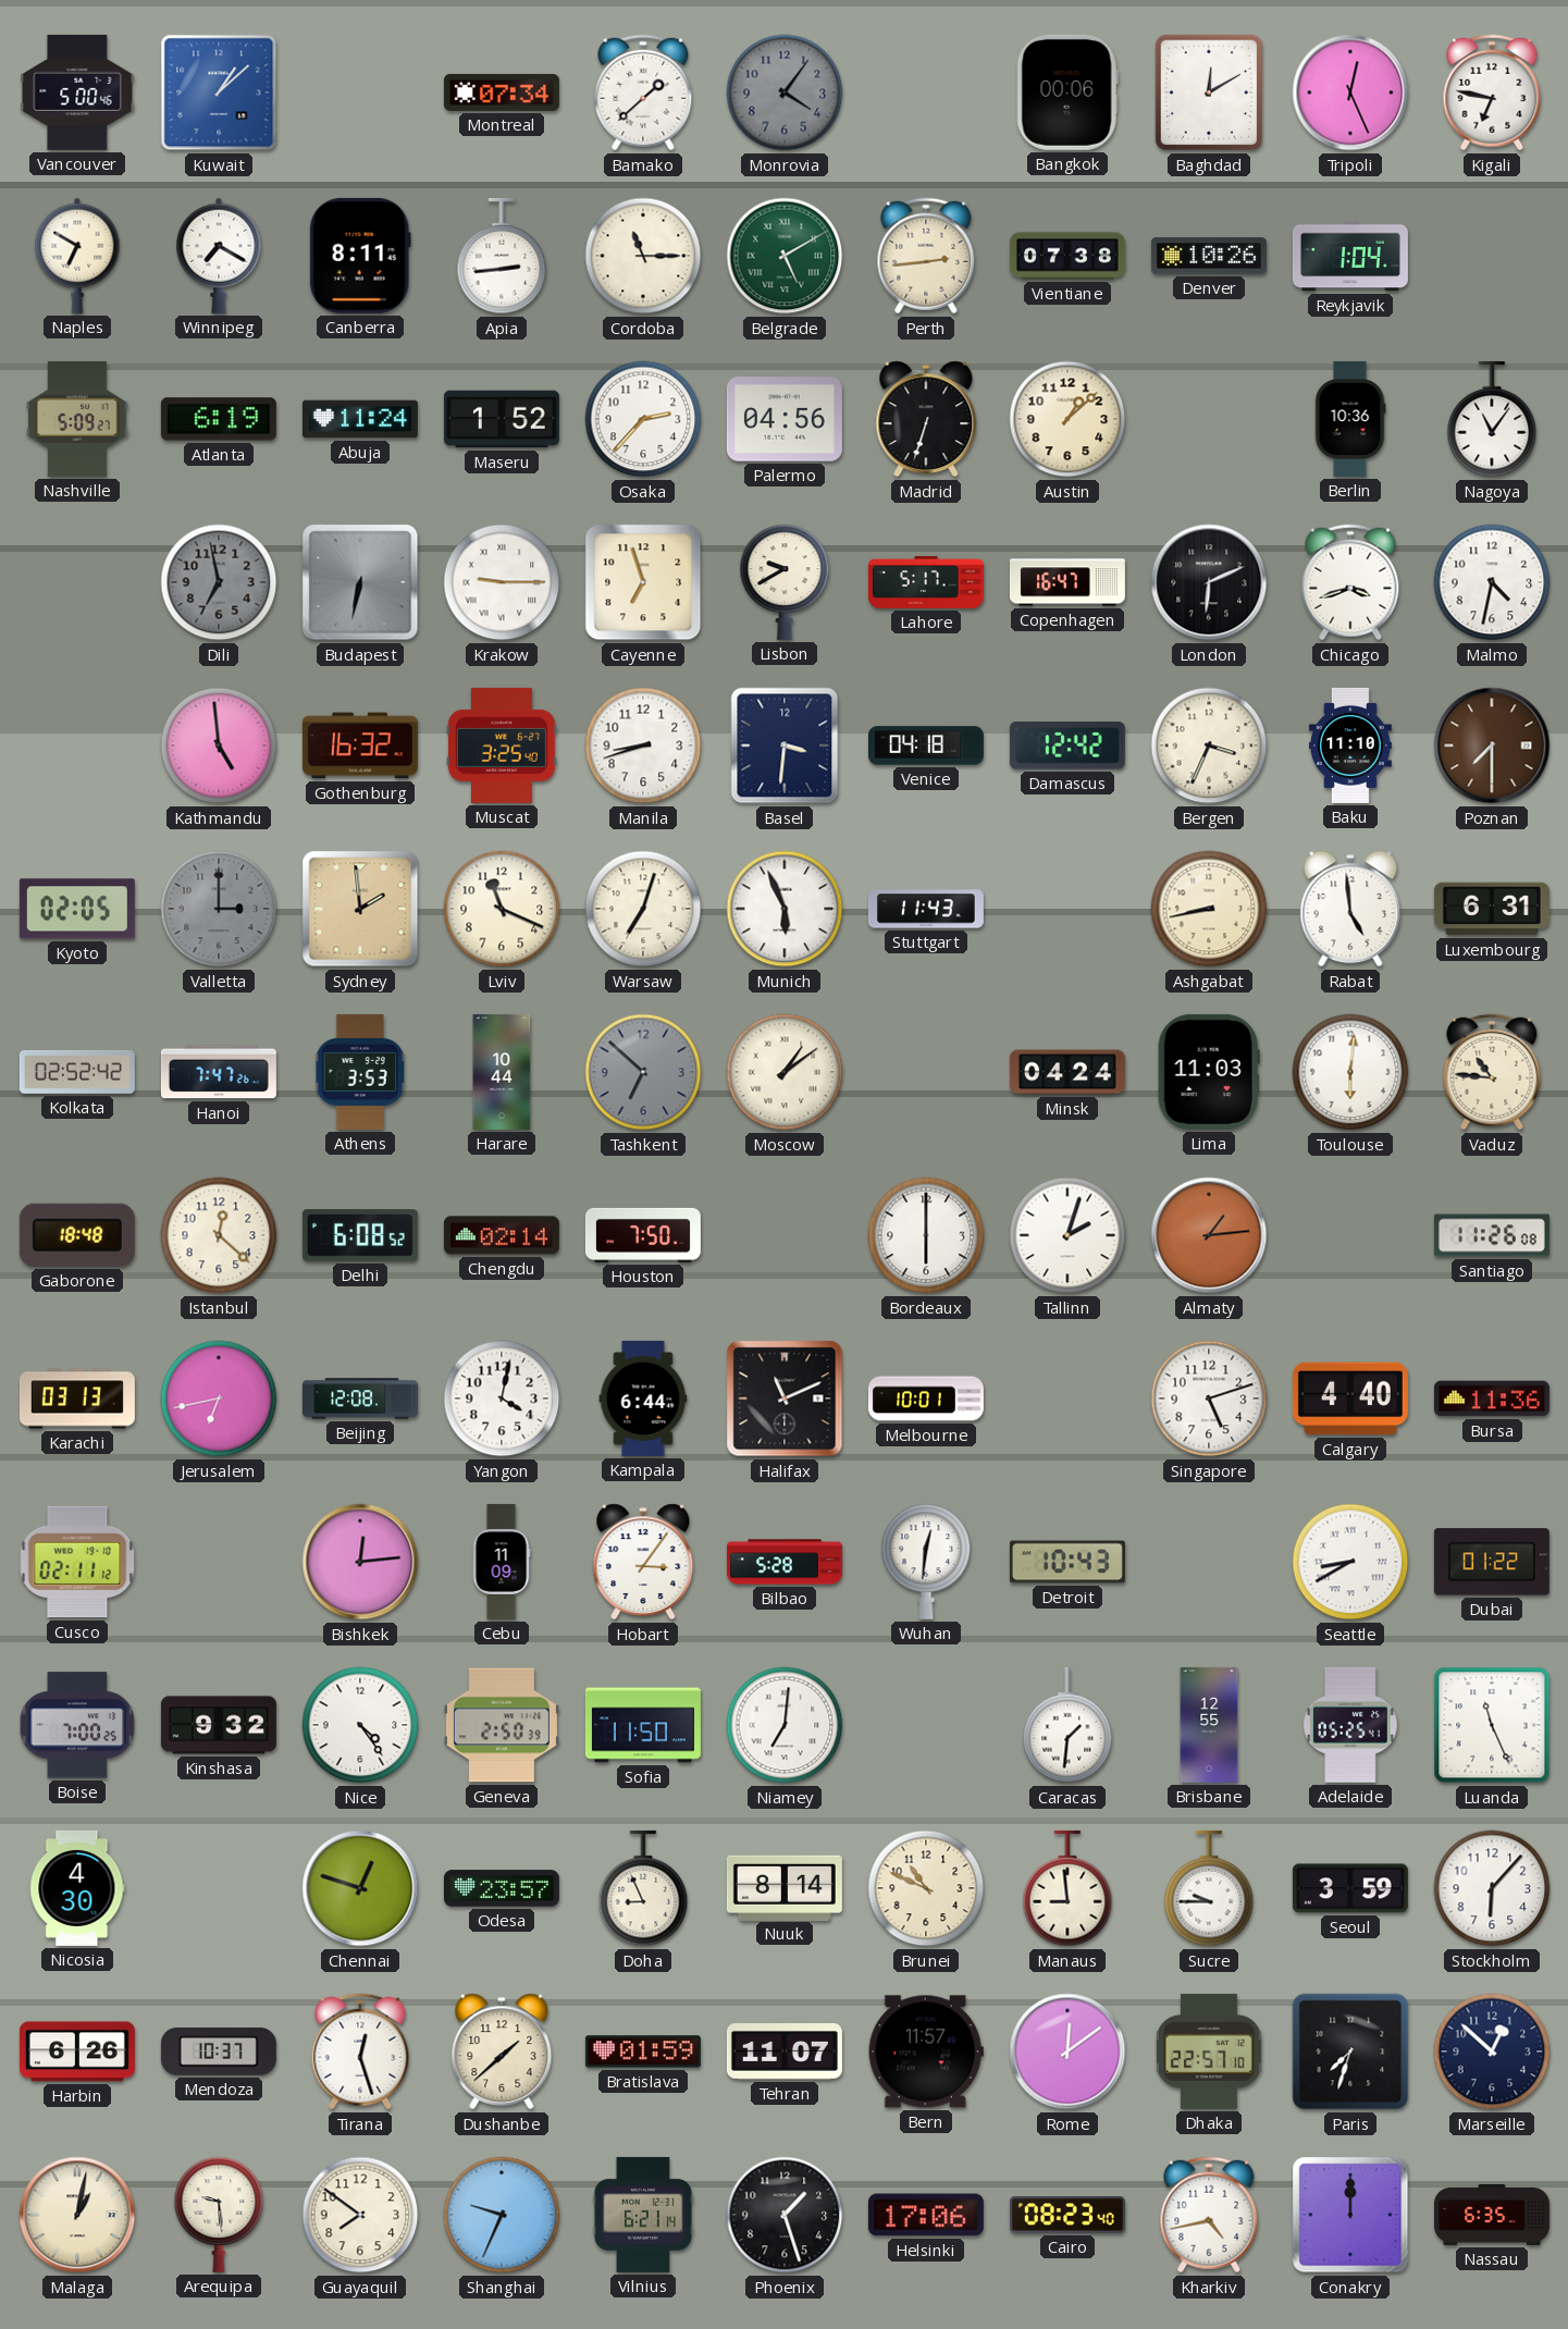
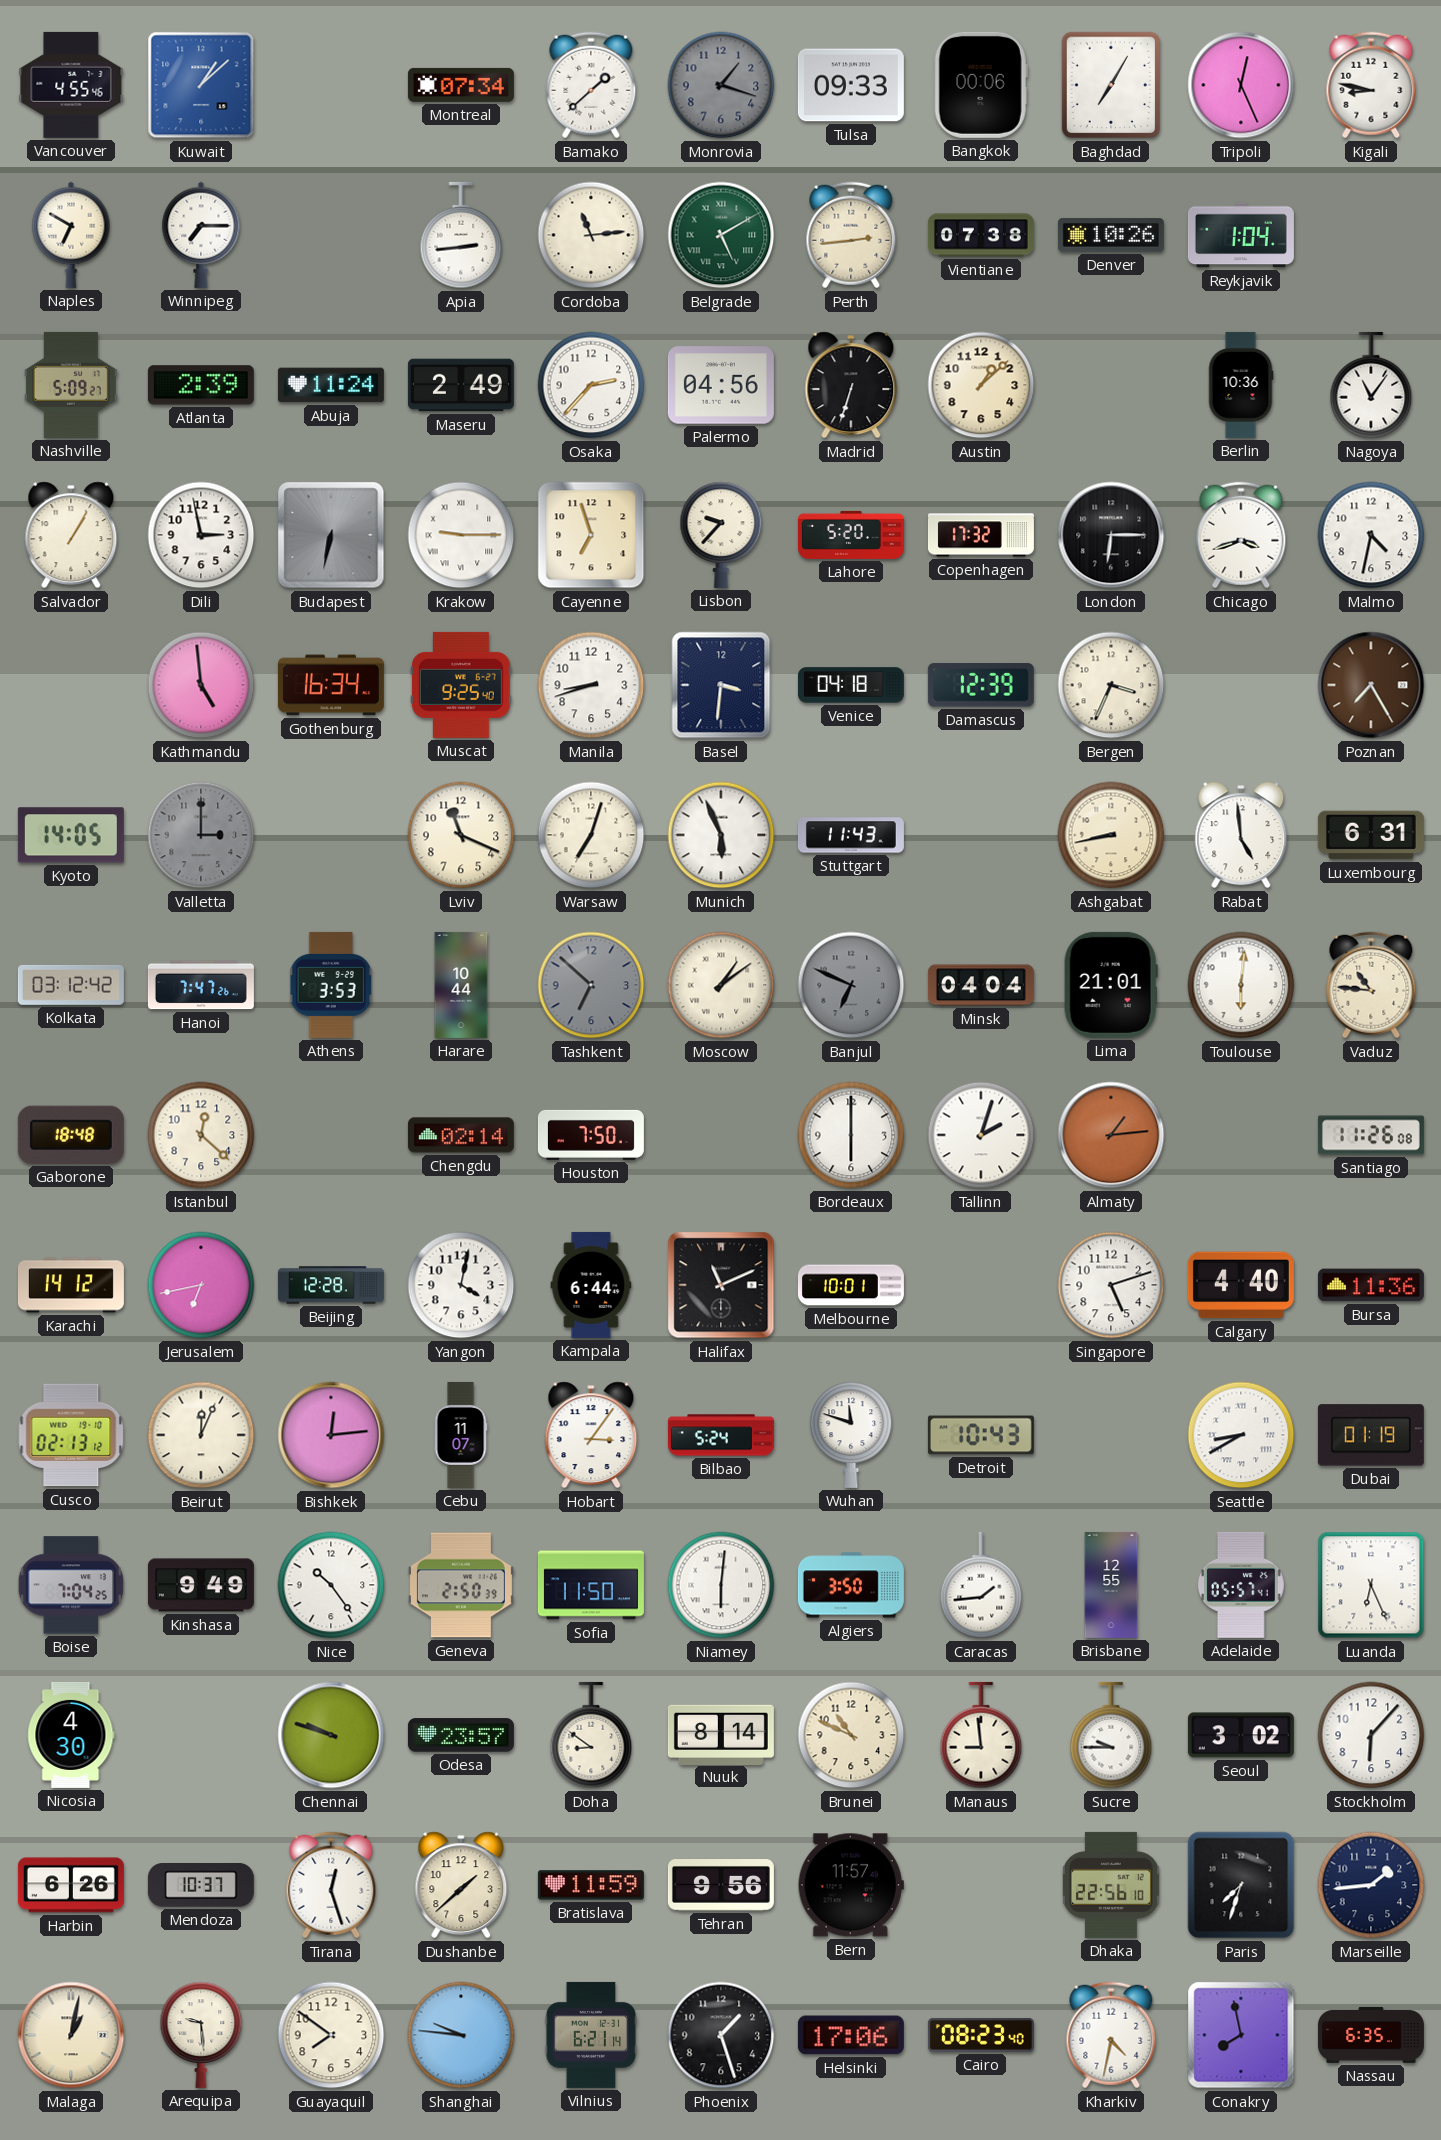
Vancouver: 5:00 -> 4:55
Monrovia: 4:06 -> 1:18
Tulsa: none -> 09:33
Baghdad: 12:10 -> 7:05
Kigali: 6:47 -> 8:47
Winnipeg: 7:20 -> 7:15
Canberra: 8:11 -> none
Cordoba: 11:15 -> 11:14
Atlanta: 6:19 -> 2:39
Maseru: 1:52 -> 2:49
Salvador: none -> 1:05
Dili: 6:58 -> 2:58
Dili dial: grey -> white
Lisbon: 9:40 -> 9:37
Lahore: 5:17 -> 5:20
Copenhagen: 16:47 -> 17:32
London: 6:11 -> 6:15
Gothenburg: 16:32 -> 16:34
Muscat: 3:25 -> 9:25
Damascus: 12:42 -> 12:39
Baku: 11:10 -> none
Poznan: 7:30 -> 7:25
Kyoto: 02:05 -> 14:05
Sydney: 1:59 -> none
Kolkata: 02:52 -> 03:12
Banjul: none -> 6:49
Minsk: 04:24 -> 04:04
Lima: 11:03 -> 21:01
Delhi: 6:08 -> none
Karachi: 03:13 -> 14:12
Beijing: 12:08 -> 12:28
Cusco: 02:11 -> 02:13
Beirut: none -> 12:04
Cebu: 11:09 -> 11:07
Bilbao: 5:28 -> 5:24
Wuhan: 12:31 -> 11:48
Dubai: 01:22 -> 01:19
Boise: 7:00 -> 7:04
Kinshasa: 9:32 -> 9:49
Nice: 4:24 -> 10:24
Niamey: 7:01 -> 6:01
Algiers: none -> 3:50
Caracas: 1:31 -> 1:44
Adelaide: 05:25 -> 05:57
Luanda: 11:26 -> 6:26
Chennai: 12:48 -> 9:48
Doha: 8:56 -> 8:51
Seoul: 3:59 -> 3:02
Bratislava: 01:59 -> 11:59
Tehran: 11:07 -> 9:56
Rome: 12:09 -> none
Dhaka: 22:57 -> 22:56
Marseille: 12:52 -> 1:44
Shanghai: 9:34 -> 9:46
Kharkiv: 4:43 -> 4:32
Conakry: 12:00 -> 7:58
